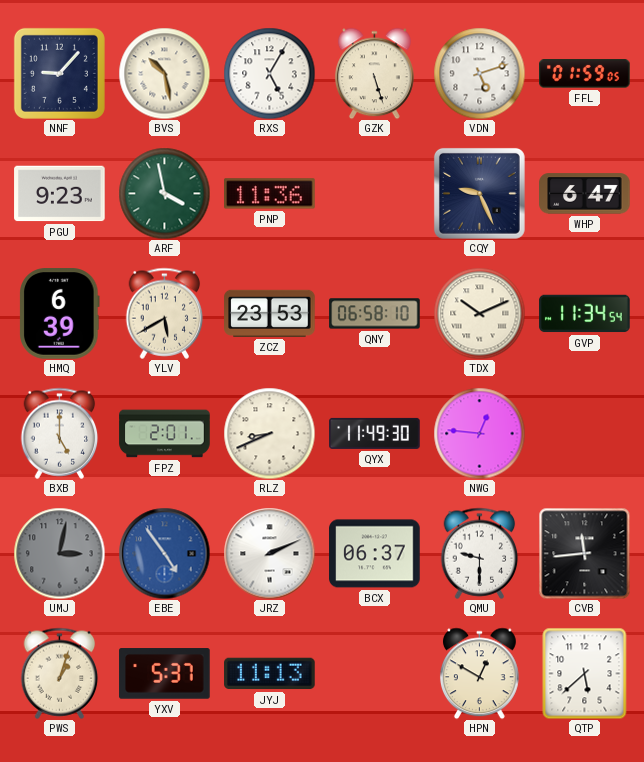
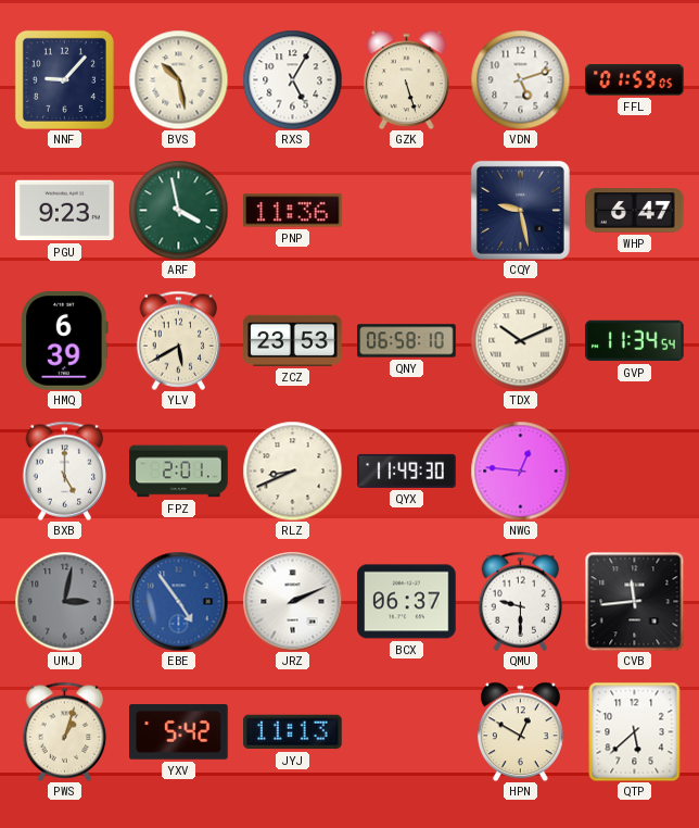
CQY: 9:26 -> 9:28
YXV: 5:37 -> 5:42
